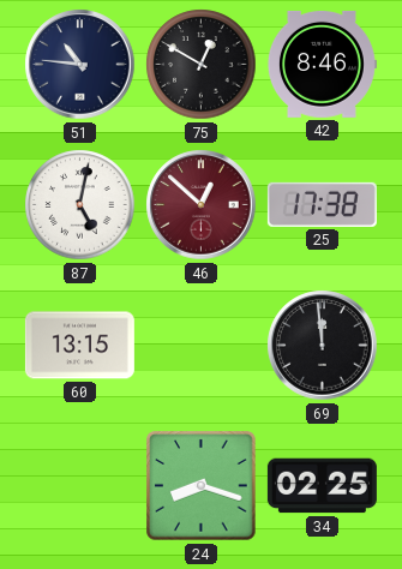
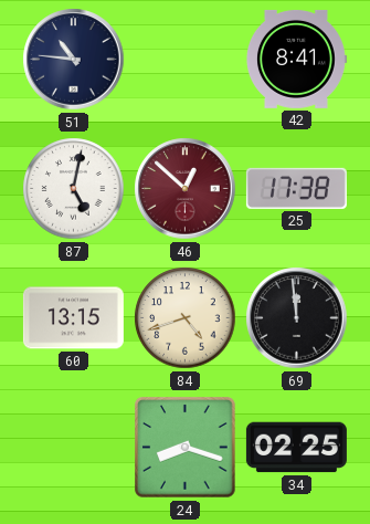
75: 12:50 -> none
42: 8:46 -> 8:41
84: none -> 4:42
